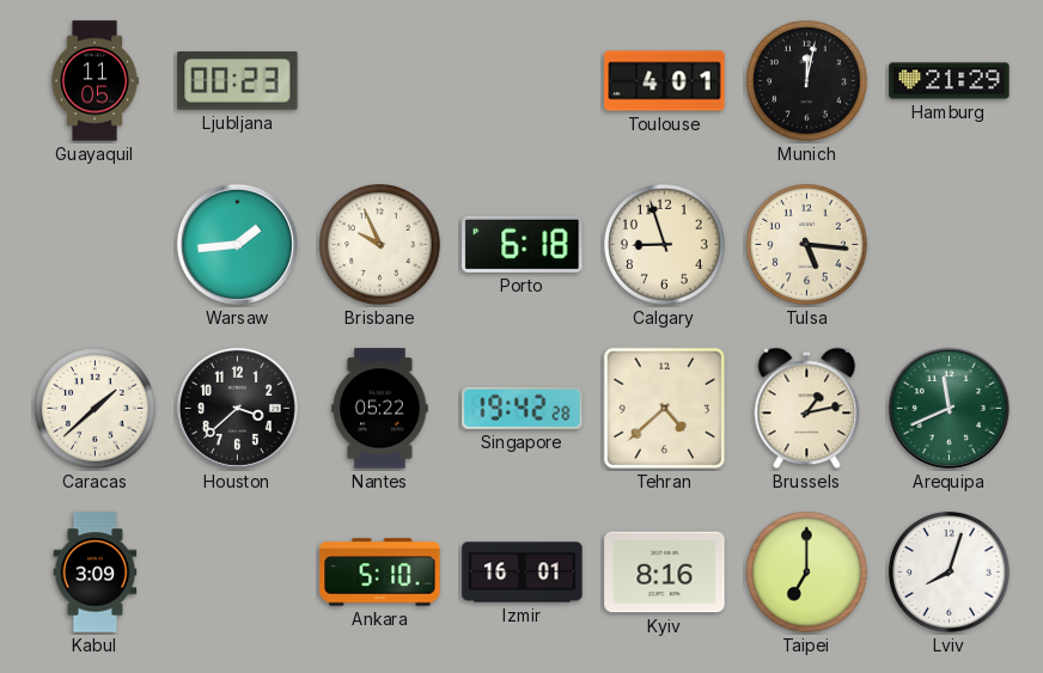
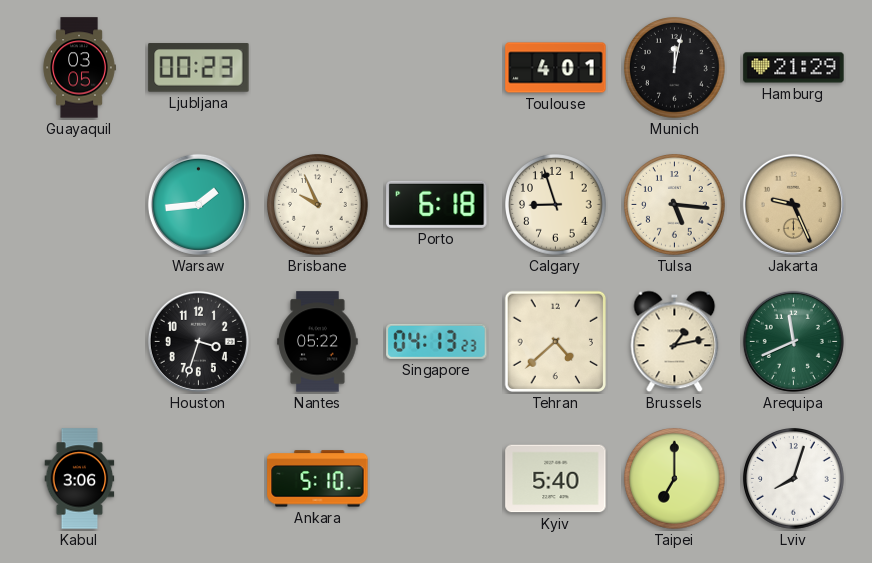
Guayaquil: 11:05 -> 03:05
Jakarta: none -> 9:26
Caracas: 1:38 -> none
Houston: 3:38 -> 3:33
Singapore: 19:42 -> 04:13
Kabul: 3:09 -> 3:06
Izmir: 16:01 -> none
Kyiv: 8:16 -> 5:40
